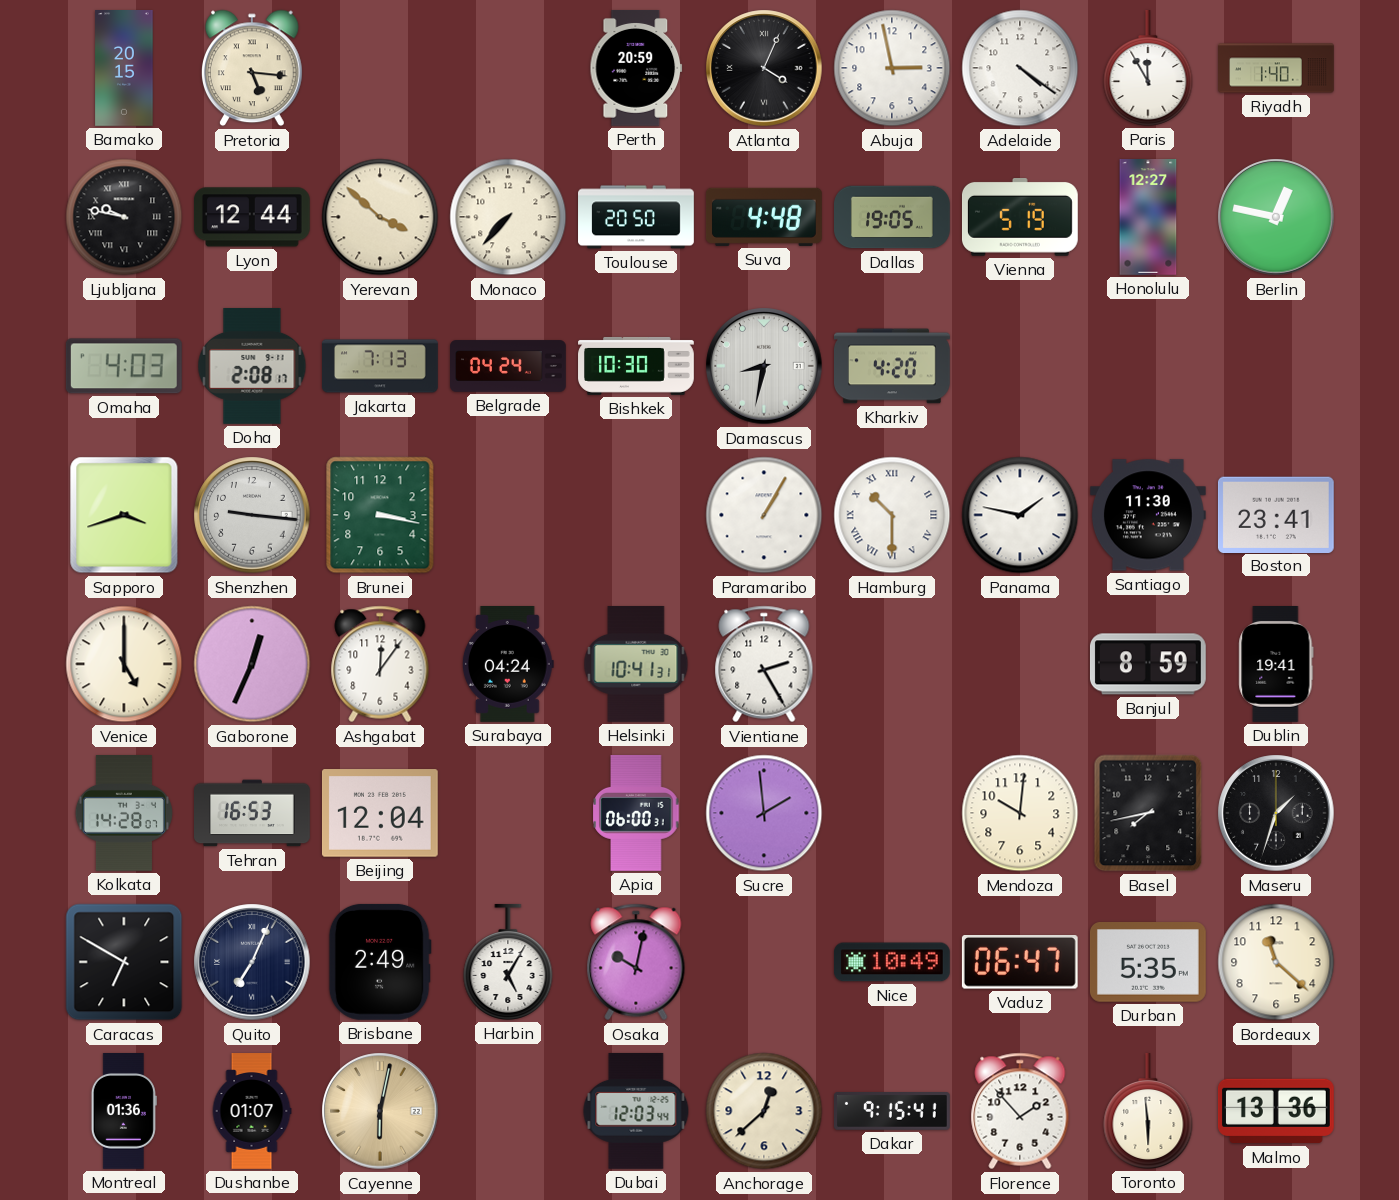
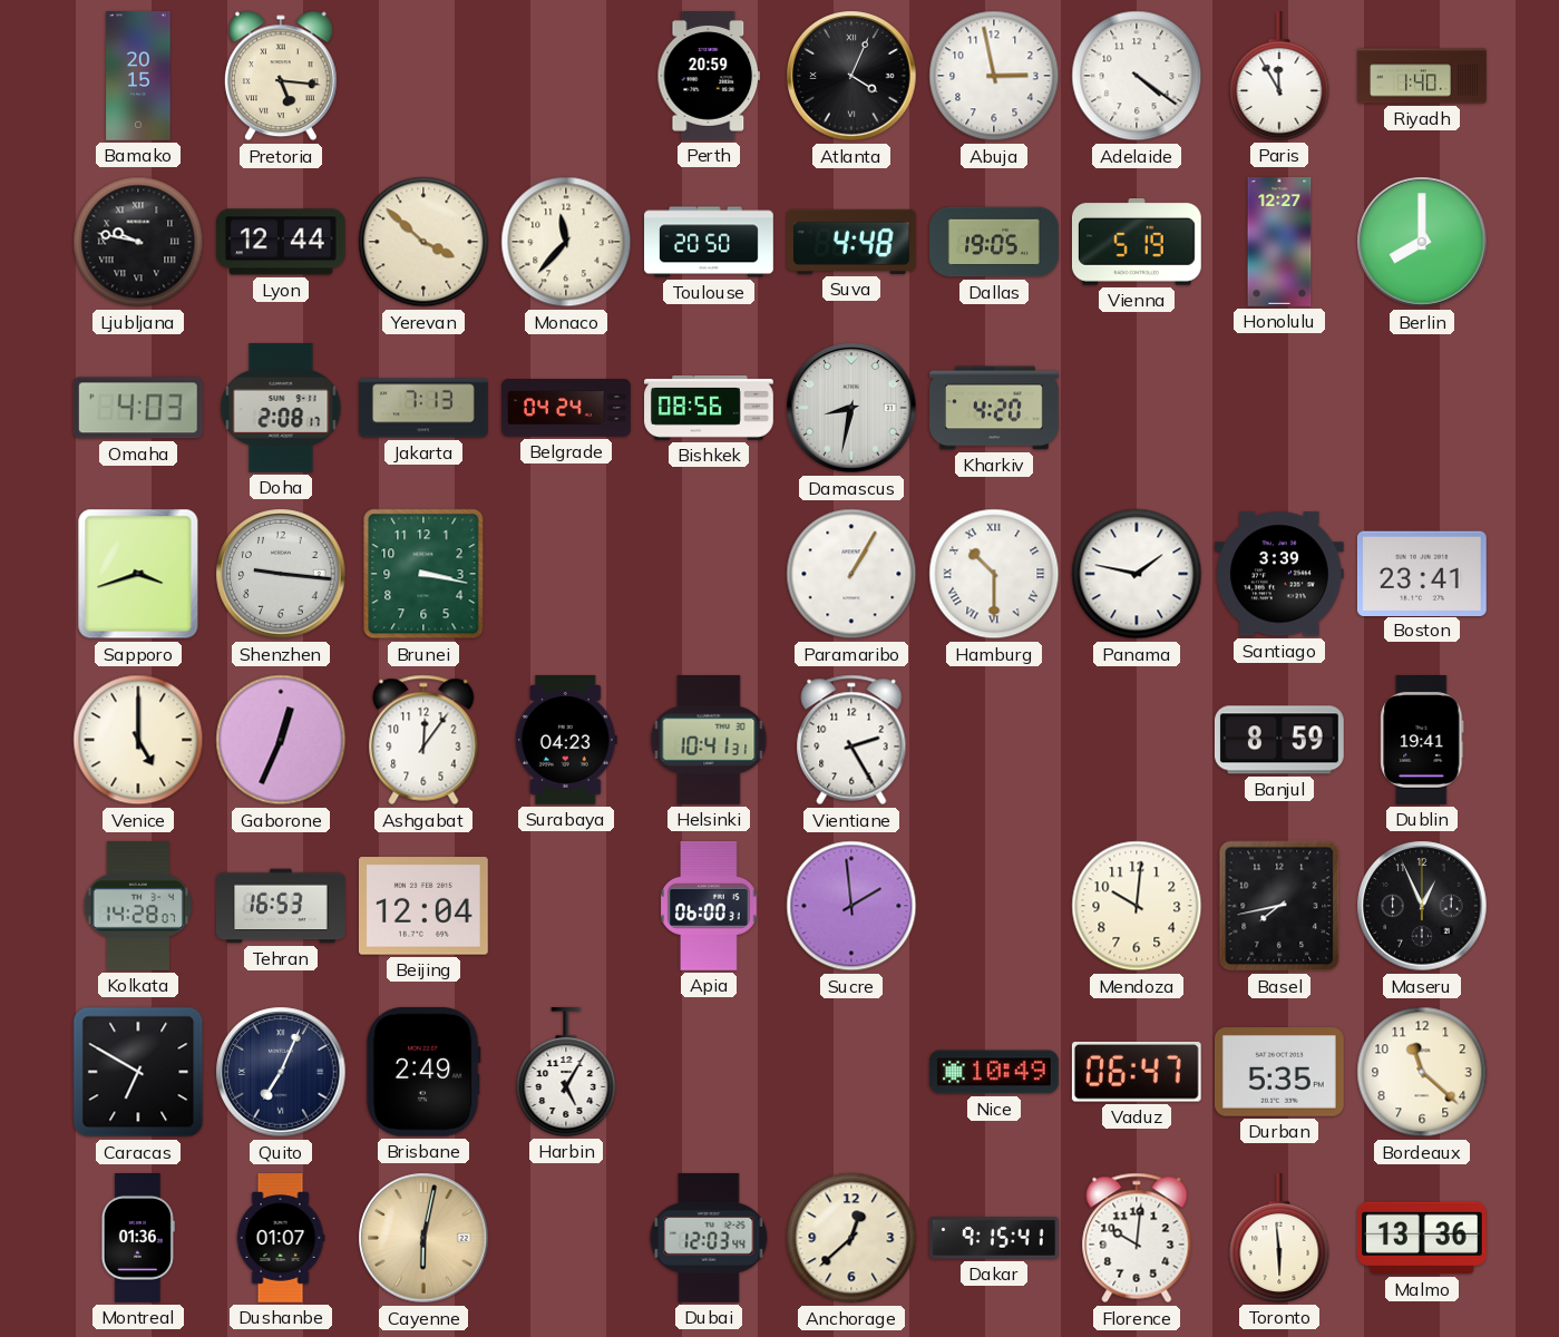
Monaco: 7:37 -> 11:37
Berlin: 12:47 -> 8:00
Bishkek: 10:30 -> 08:56
Santiago: 11:30 -> 3:39
Surabaya: 04:24 -> 04:23
Maseru: 1:33 -> 12:56
Osaka: 10:02 -> none
Florence: 1:53 -> 10:01
